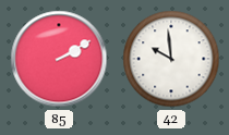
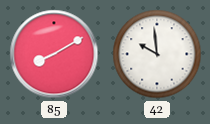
85: 2:10 -> 8:10
